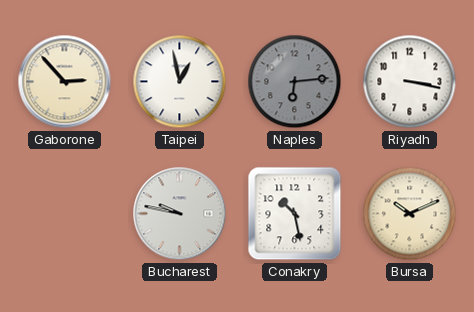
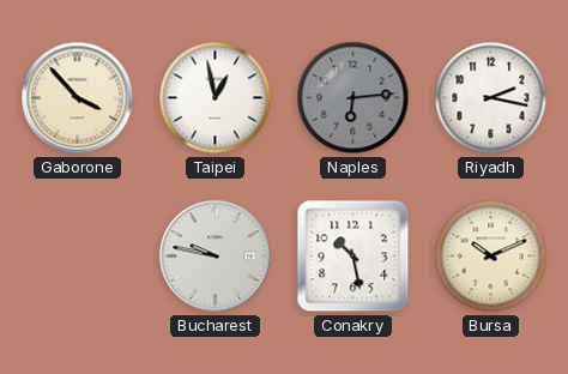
Gaborone: 2:53 -> 3:53
Riyadh: 3:17 -> 2:17
